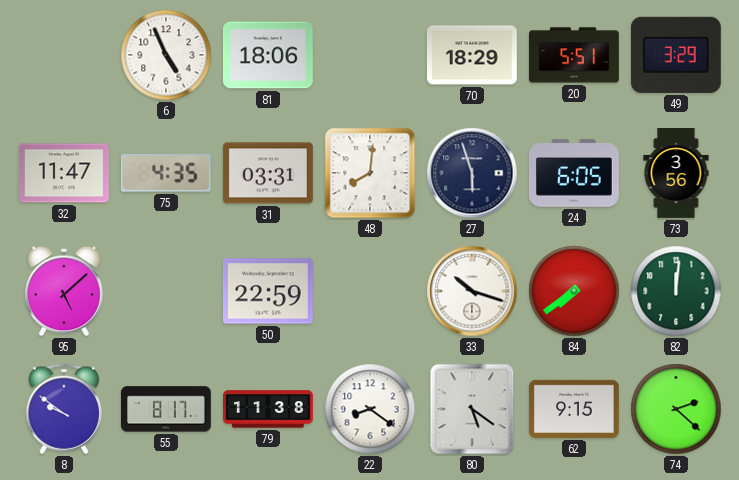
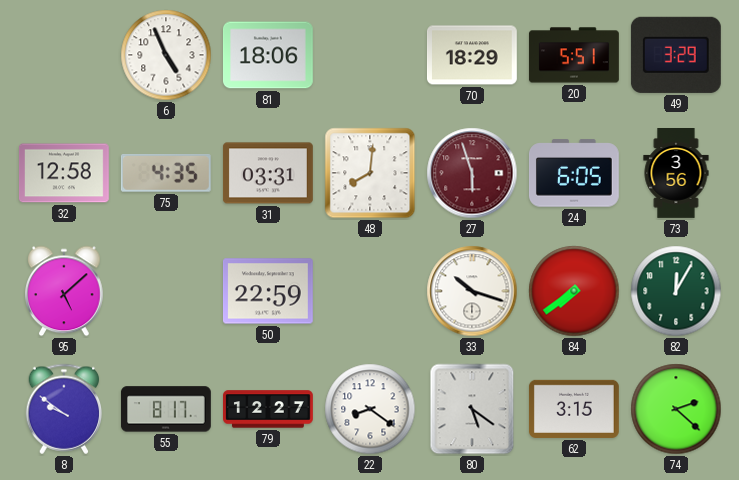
32: 11:47 -> 12:58
27 dial: navy -> burgundy
82: 12:01 -> 12:05
79: 11:38 -> 12:27
62: 9:15 -> 3:15
